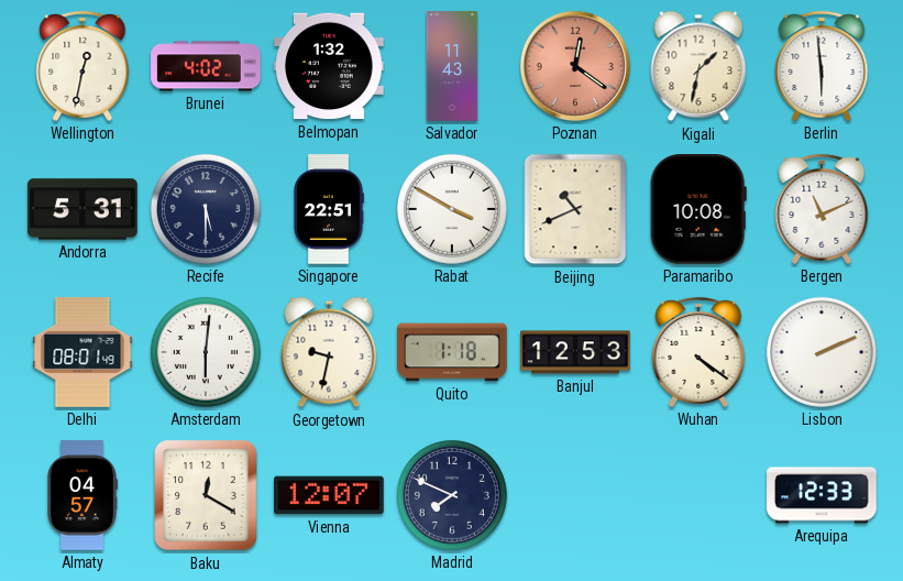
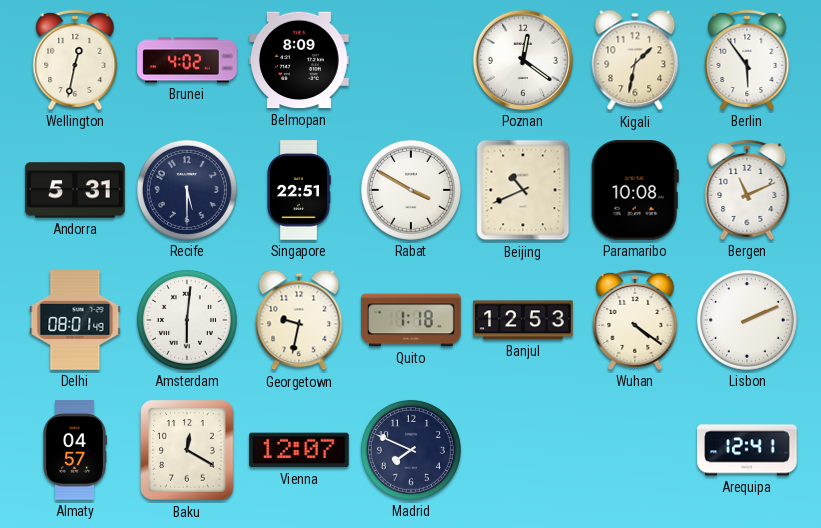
Belmopan: 1:32 -> 8:09
Salvador: 11:43 -> none
Poznan dial: salmon -> white
Berlin: 5:59 -> 5:54
Arequipa: 12:33 -> 12:41
